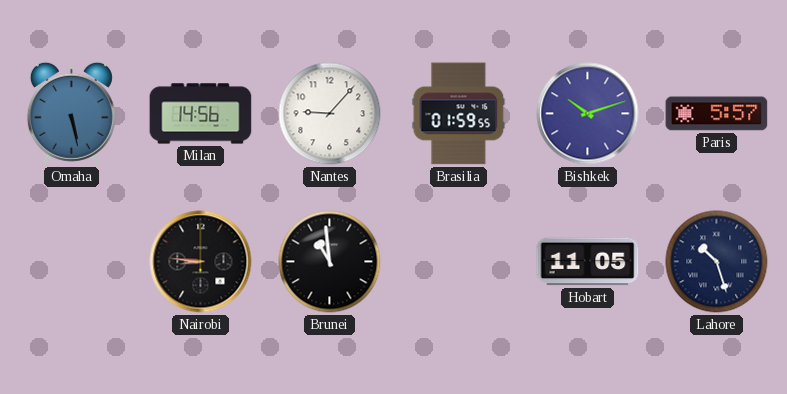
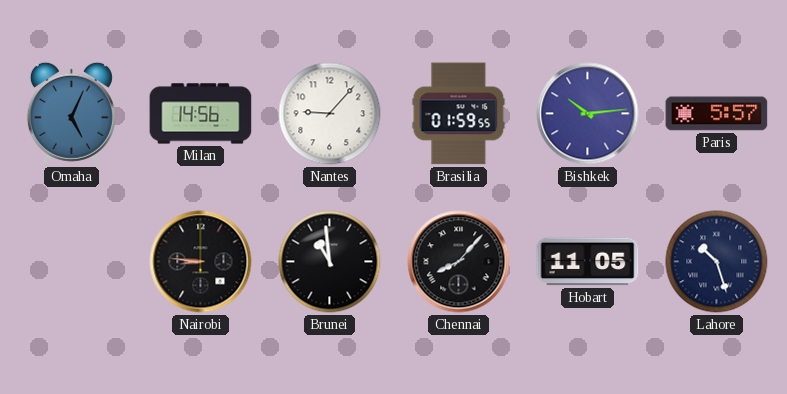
Omaha: 5:28 -> 5:04
Bishkek: 10:12 -> 10:14
Chennai: none -> 8:07
